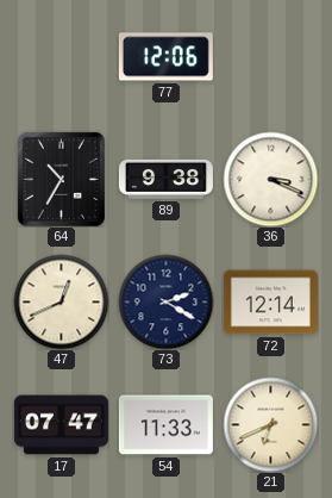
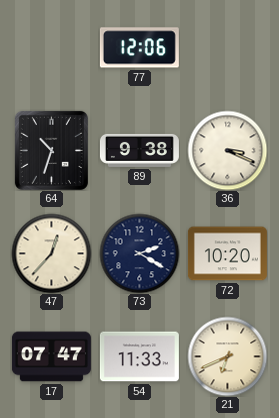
64: 10:35 -> 10:33
47: 12:41 -> 12:37
72: 12:14 -> 10:20
